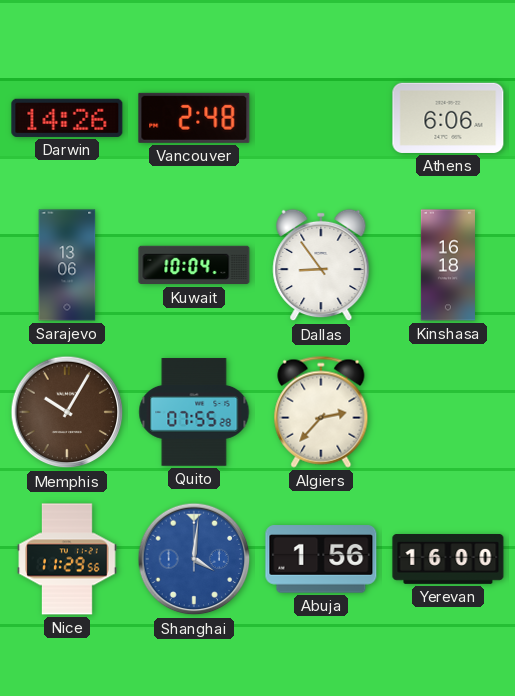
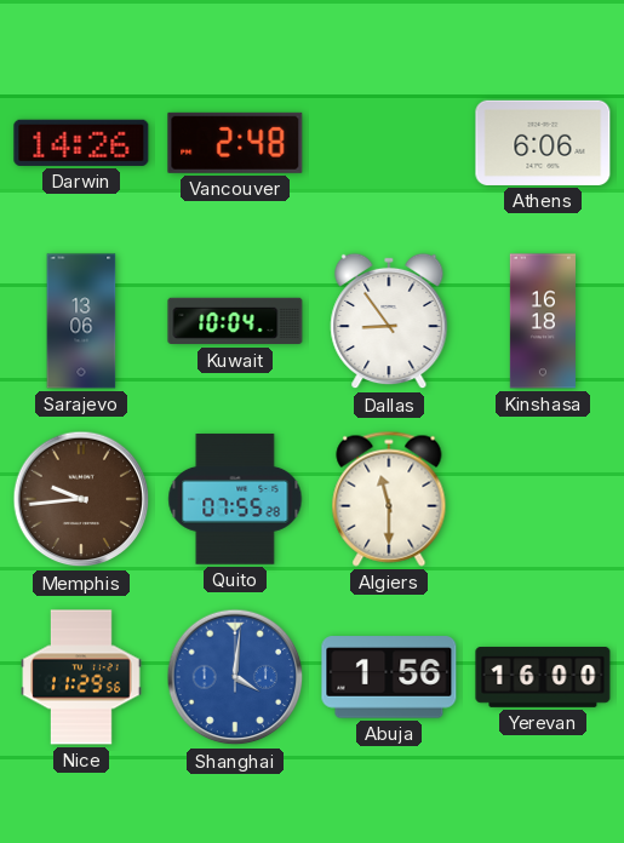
Memphis: 10:05 -> 9:44
Algiers: 2:37 -> 11:30
